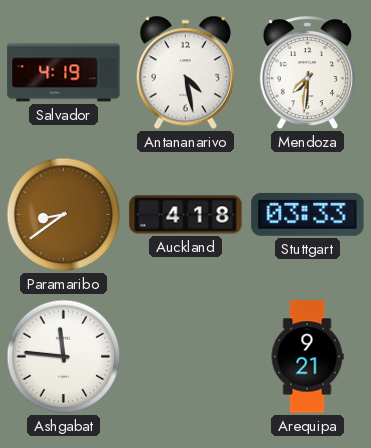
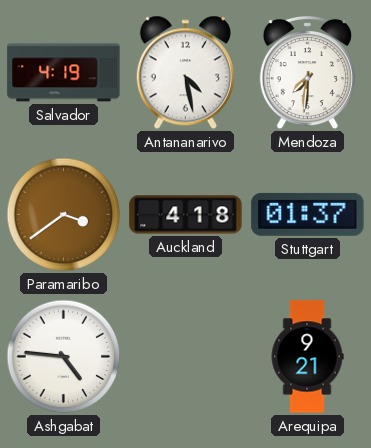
Paramaribo: 8:39 -> 3:39
Stuttgart: 03:33 -> 01:37
Ashgabat: 11:46 -> 4:46
